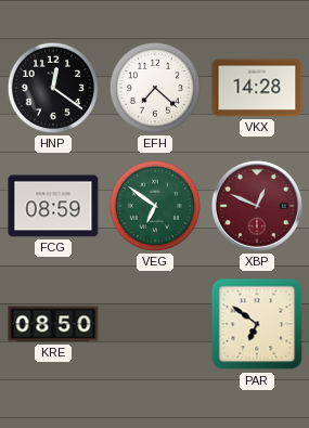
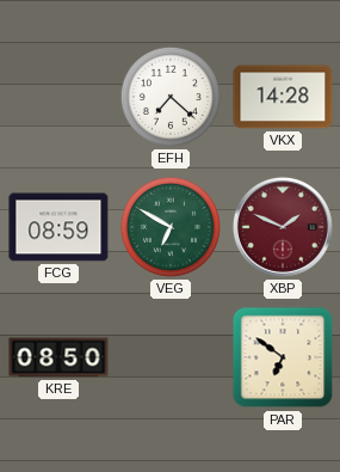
HNP: 12:21 -> none
VEG: 6:51 -> 6:50
XBP: 12:49 -> 1:49
